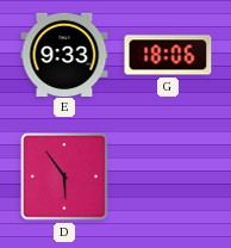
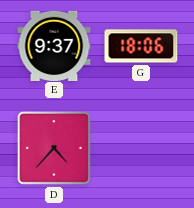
E: 9:33 -> 9:37
D: 5:54 -> 4:37
